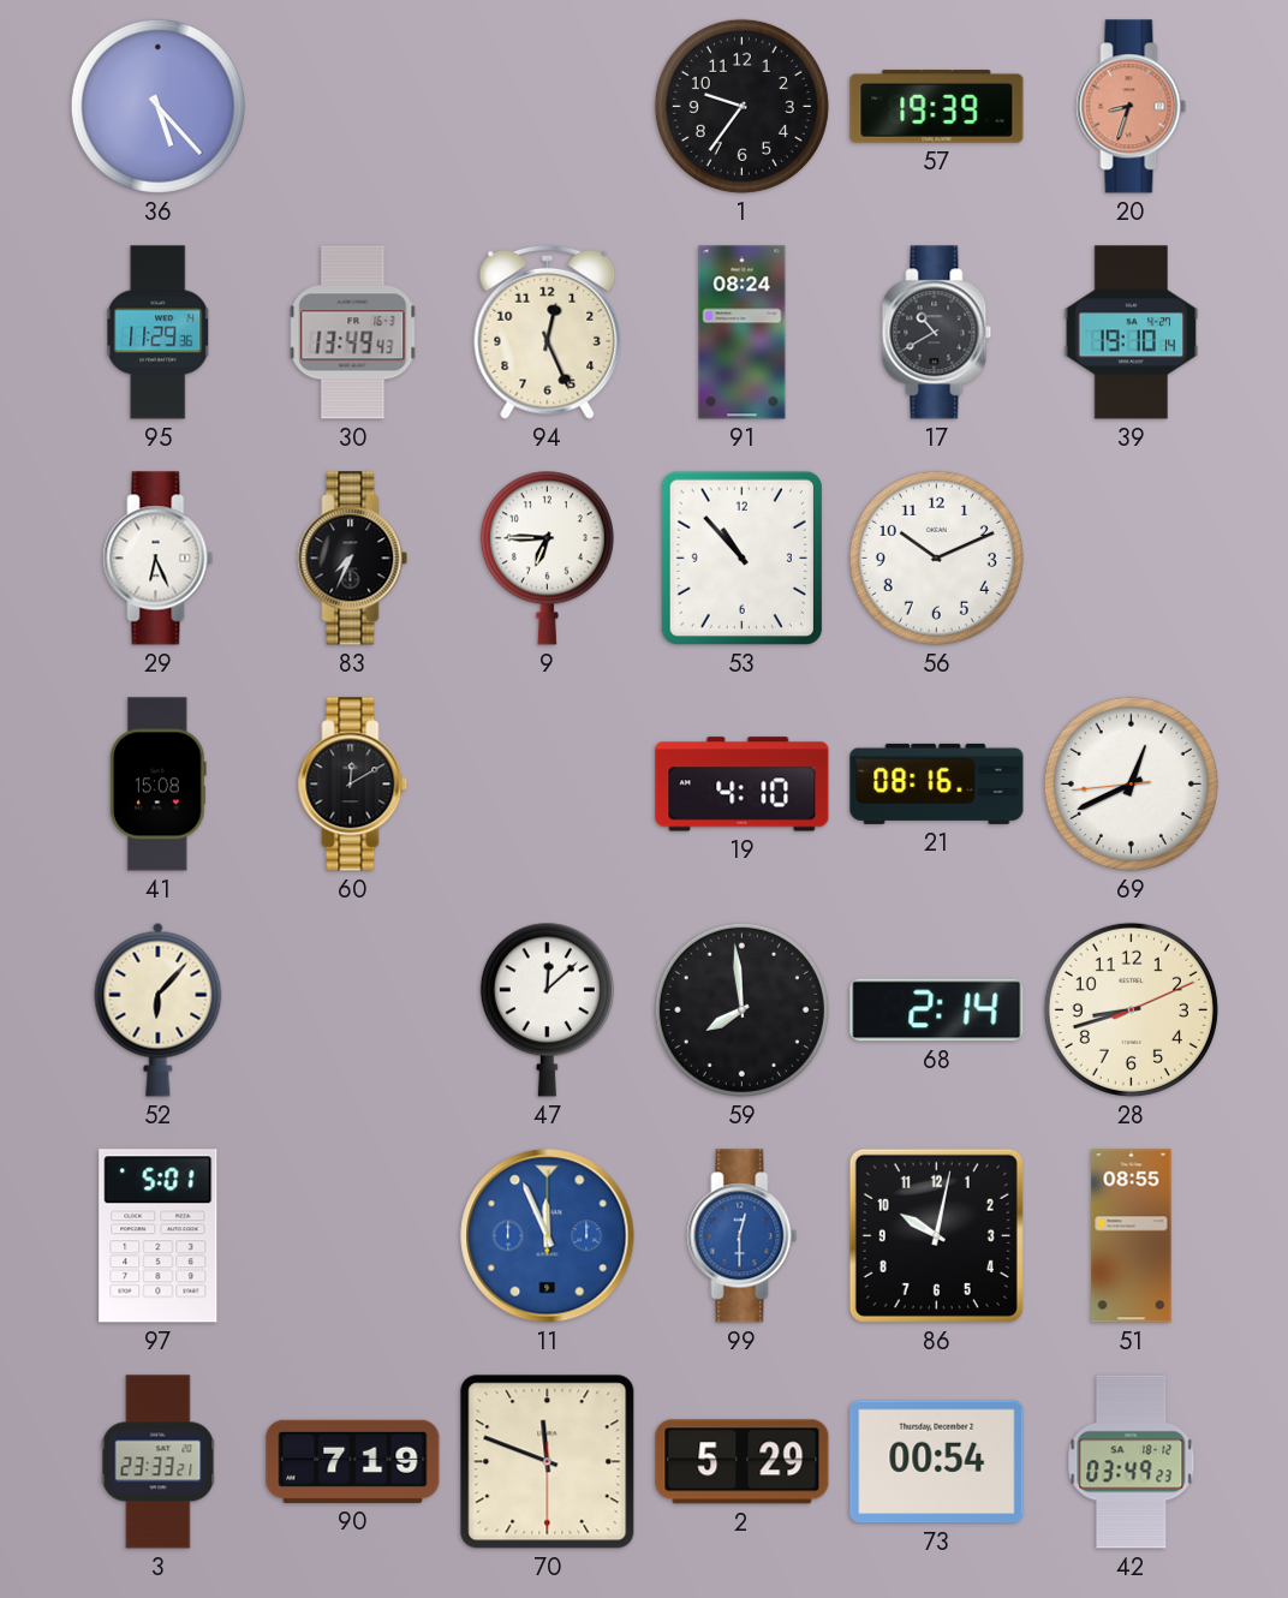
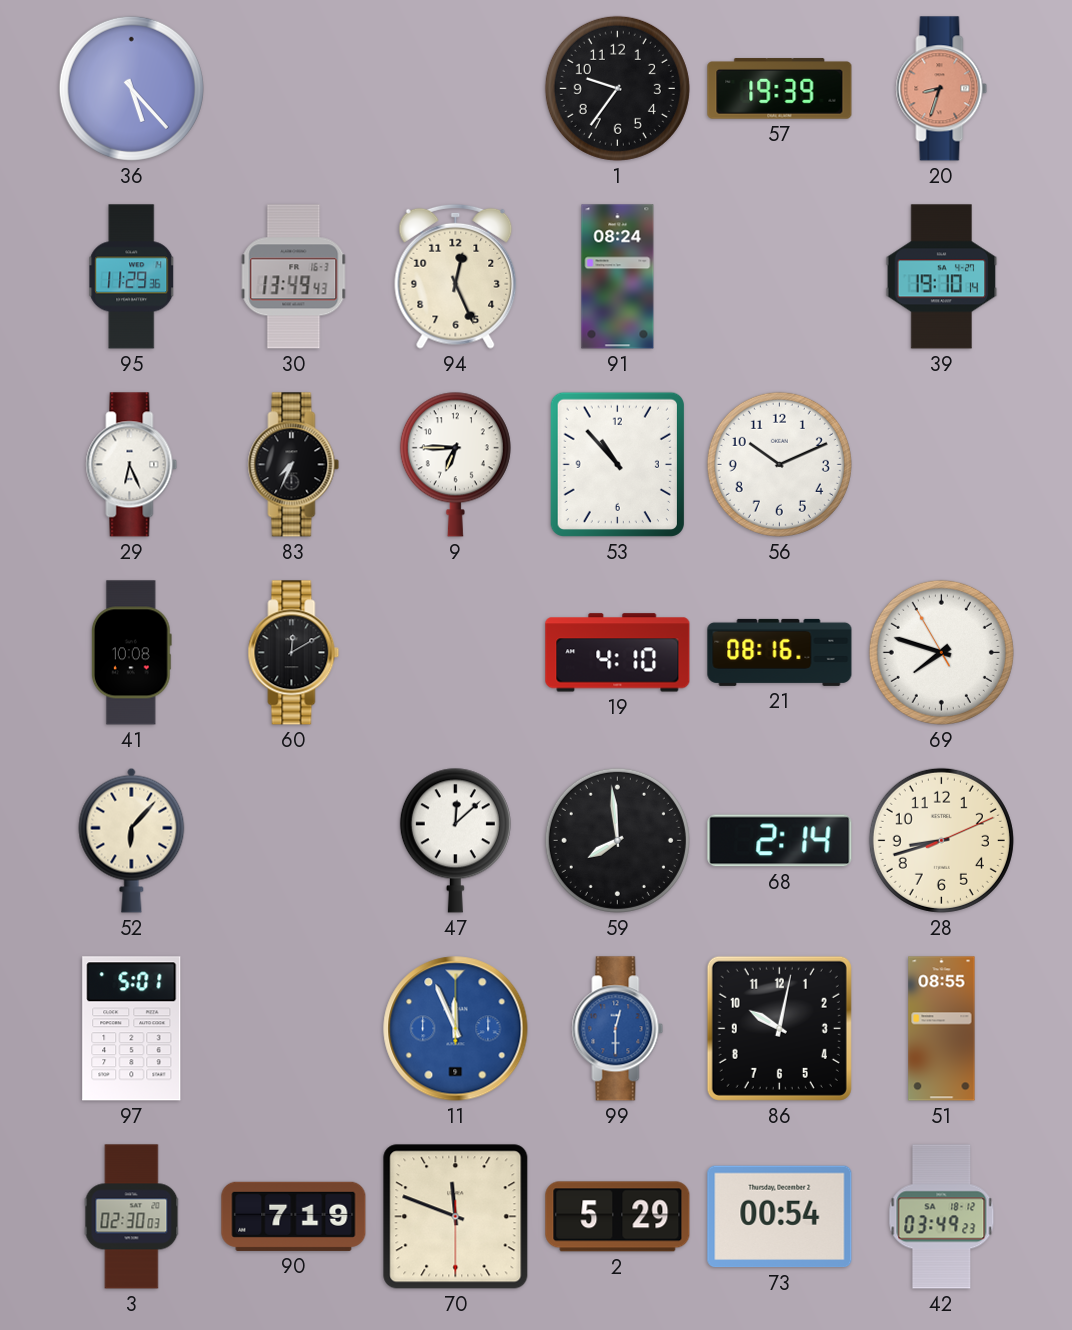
17: 10:40 -> none
41: 15:08 -> 10:08
69: 12:40 -> 7:47
3: 23:33 -> 02:30
